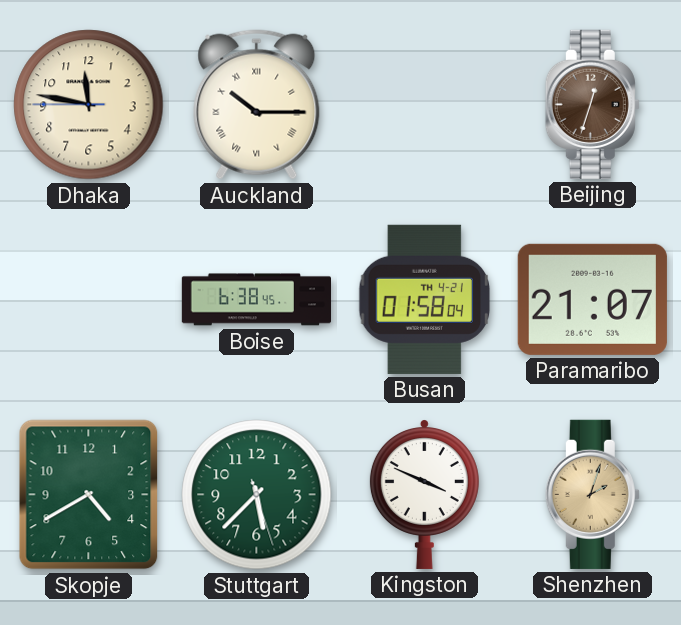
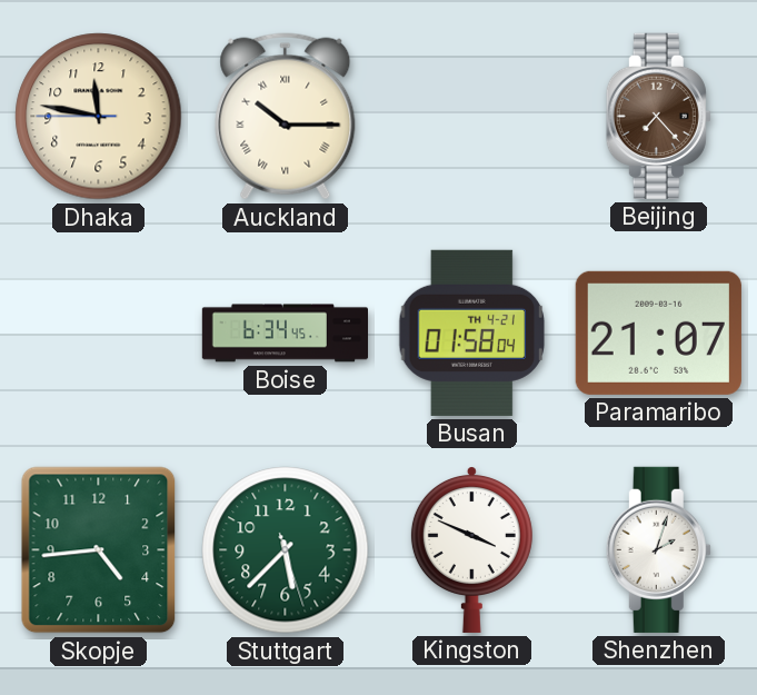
Beijing: 12:33 -> 7:23
Boise: 6:38 -> 6:34
Skopje: 4:40 -> 4:44
Shenzhen dial: champagne -> white
